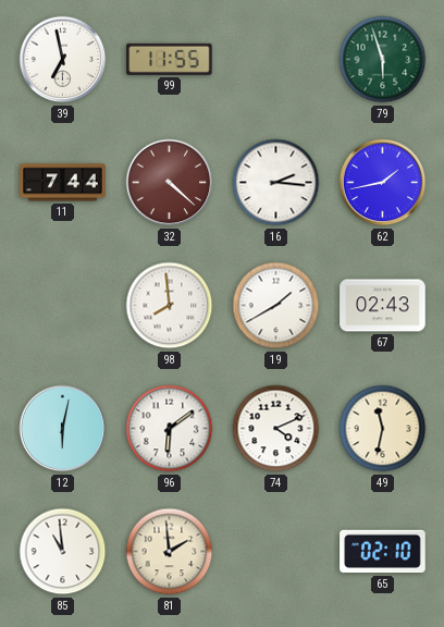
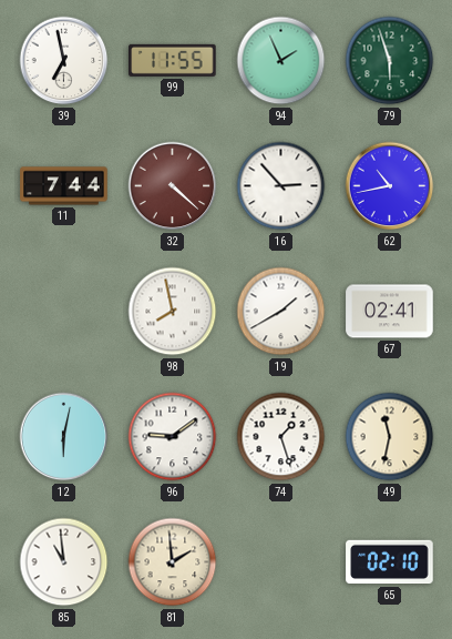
94: none -> 1:56
16: 2:16 -> 2:53
62: 1:43 -> 10:43
98: 7:59 -> 7:58
67: 02:43 -> 02:41
96: 6:09 -> 9:09
74: 4:11 -> 1:27
